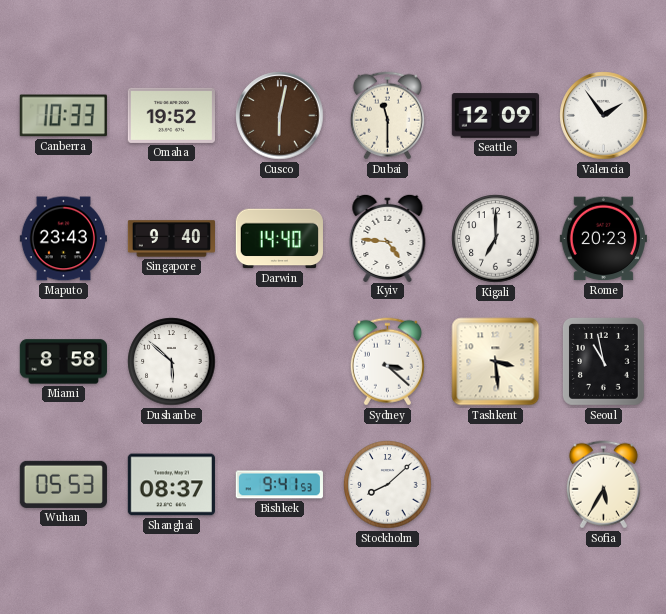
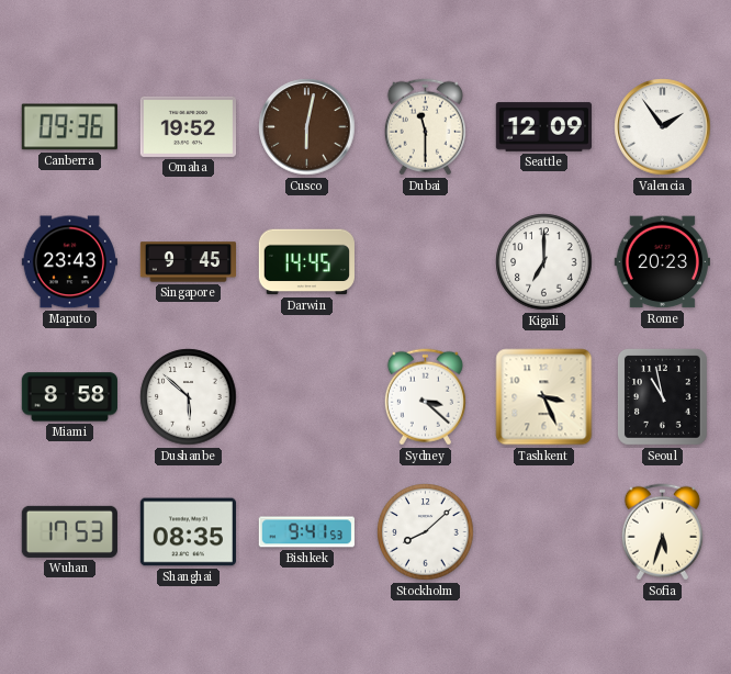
Canberra: 10:33 -> 09:36
Singapore: 9:40 -> 9:45
Darwin: 14:40 -> 14:45
Kyiv: 4:46 -> none
Tashkent: 3:29 -> 3:26
Wuhan: 05:53 -> 17:53
Shanghai: 08:37 -> 08:35
Sofia: 5:35 -> 5:33
